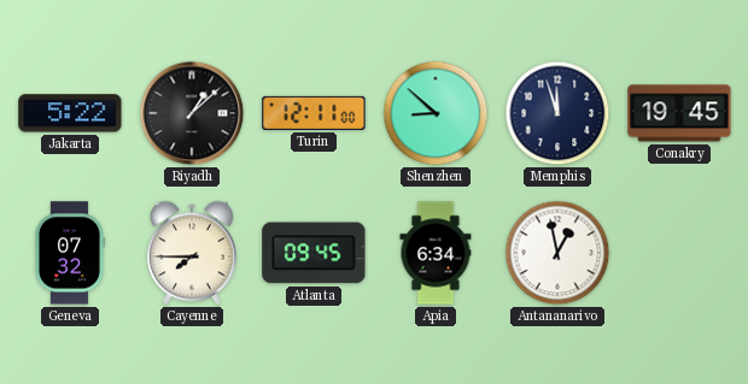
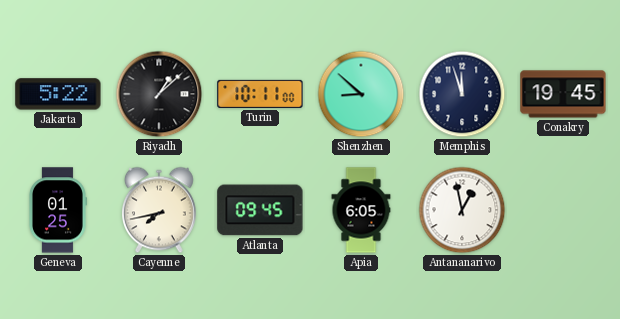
Turin: 12:11 -> 10:11
Geneva: 07:32 -> 01:25
Cayenne: 7:45 -> 7:43
Apia: 6:34 -> 6:05
